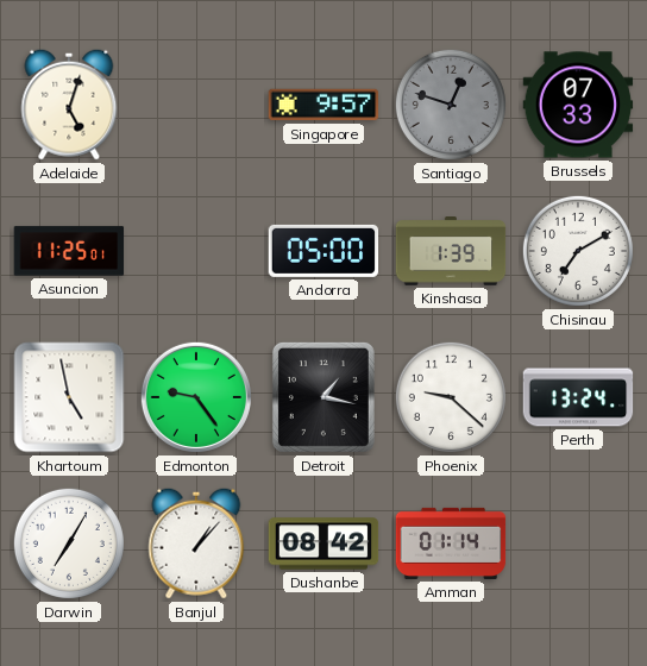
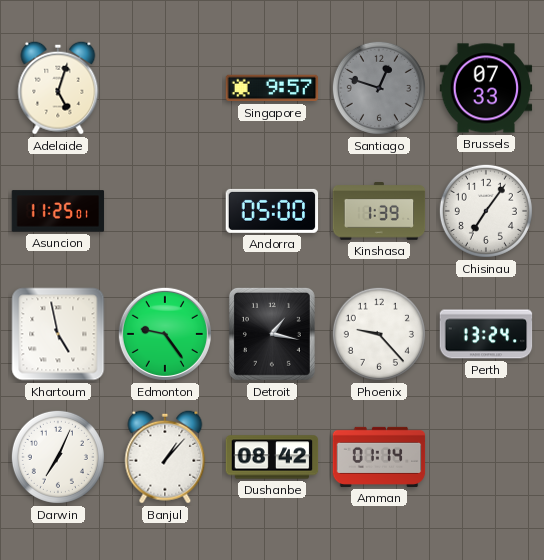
Chisinau: 7:10 -> 7:06
Phoenix: 9:22 -> 9:23
Darwin: 7:05 -> 7:04
